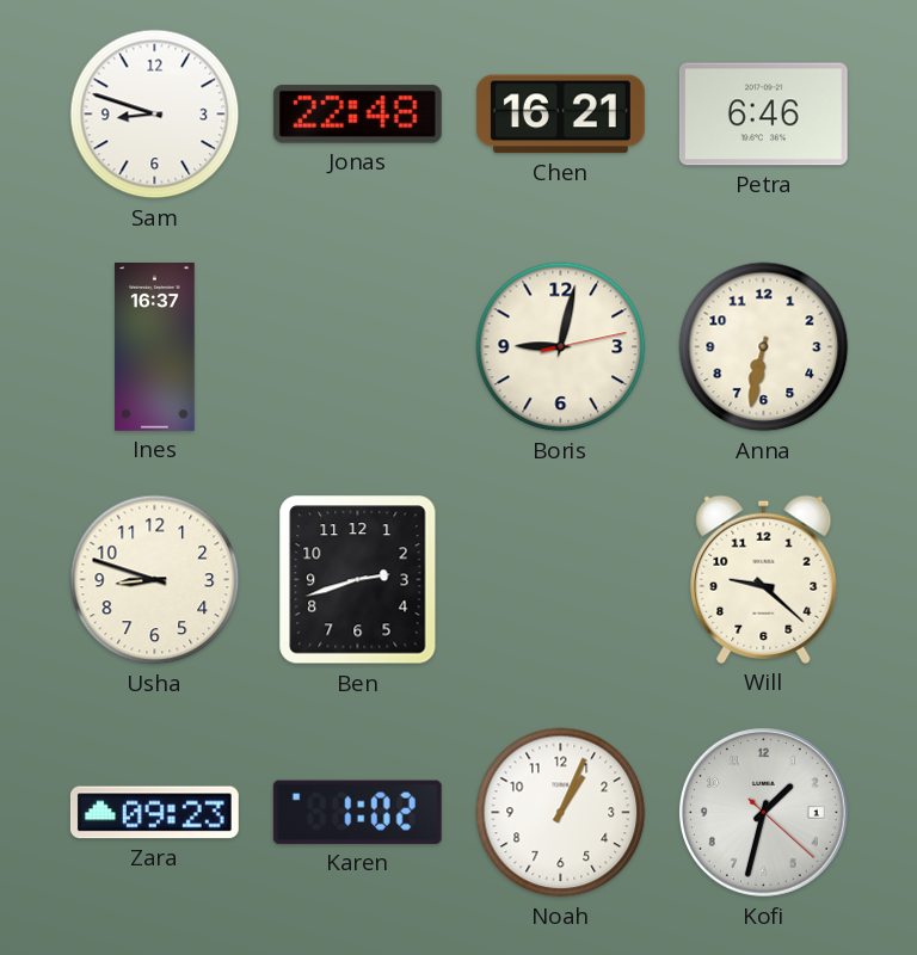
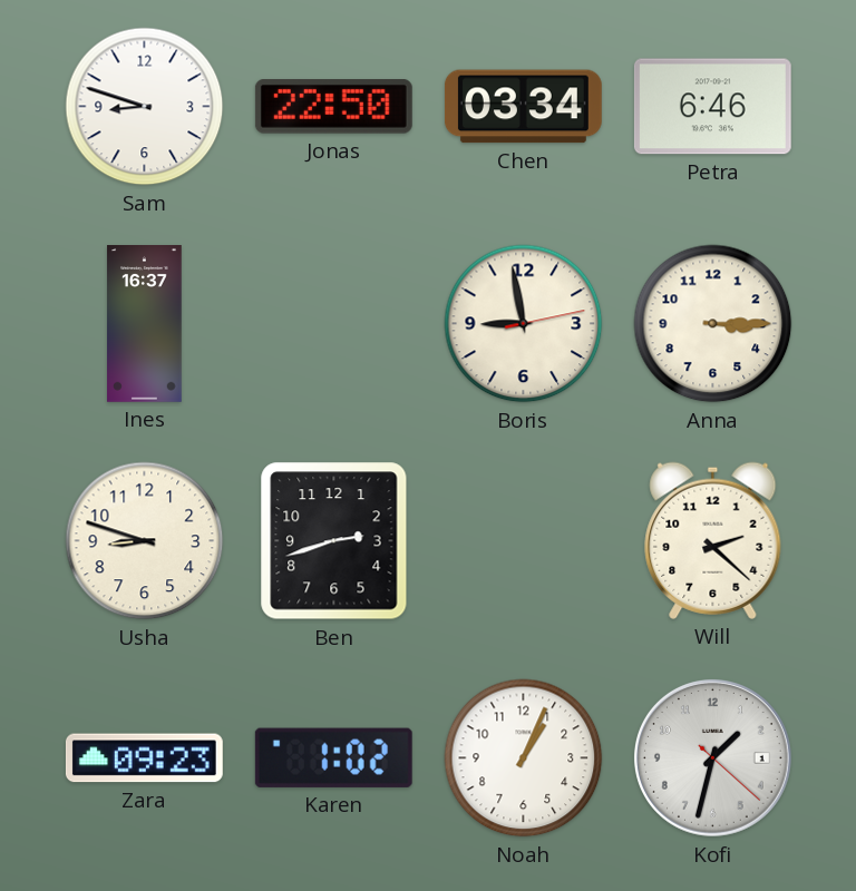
Jonas: 22:48 -> 22:50
Chen: 16:21 -> 03:34
Boris: 9:02 -> 8:58
Anna: 6:32 -> 3:15
Will: 9:22 -> 2:22
